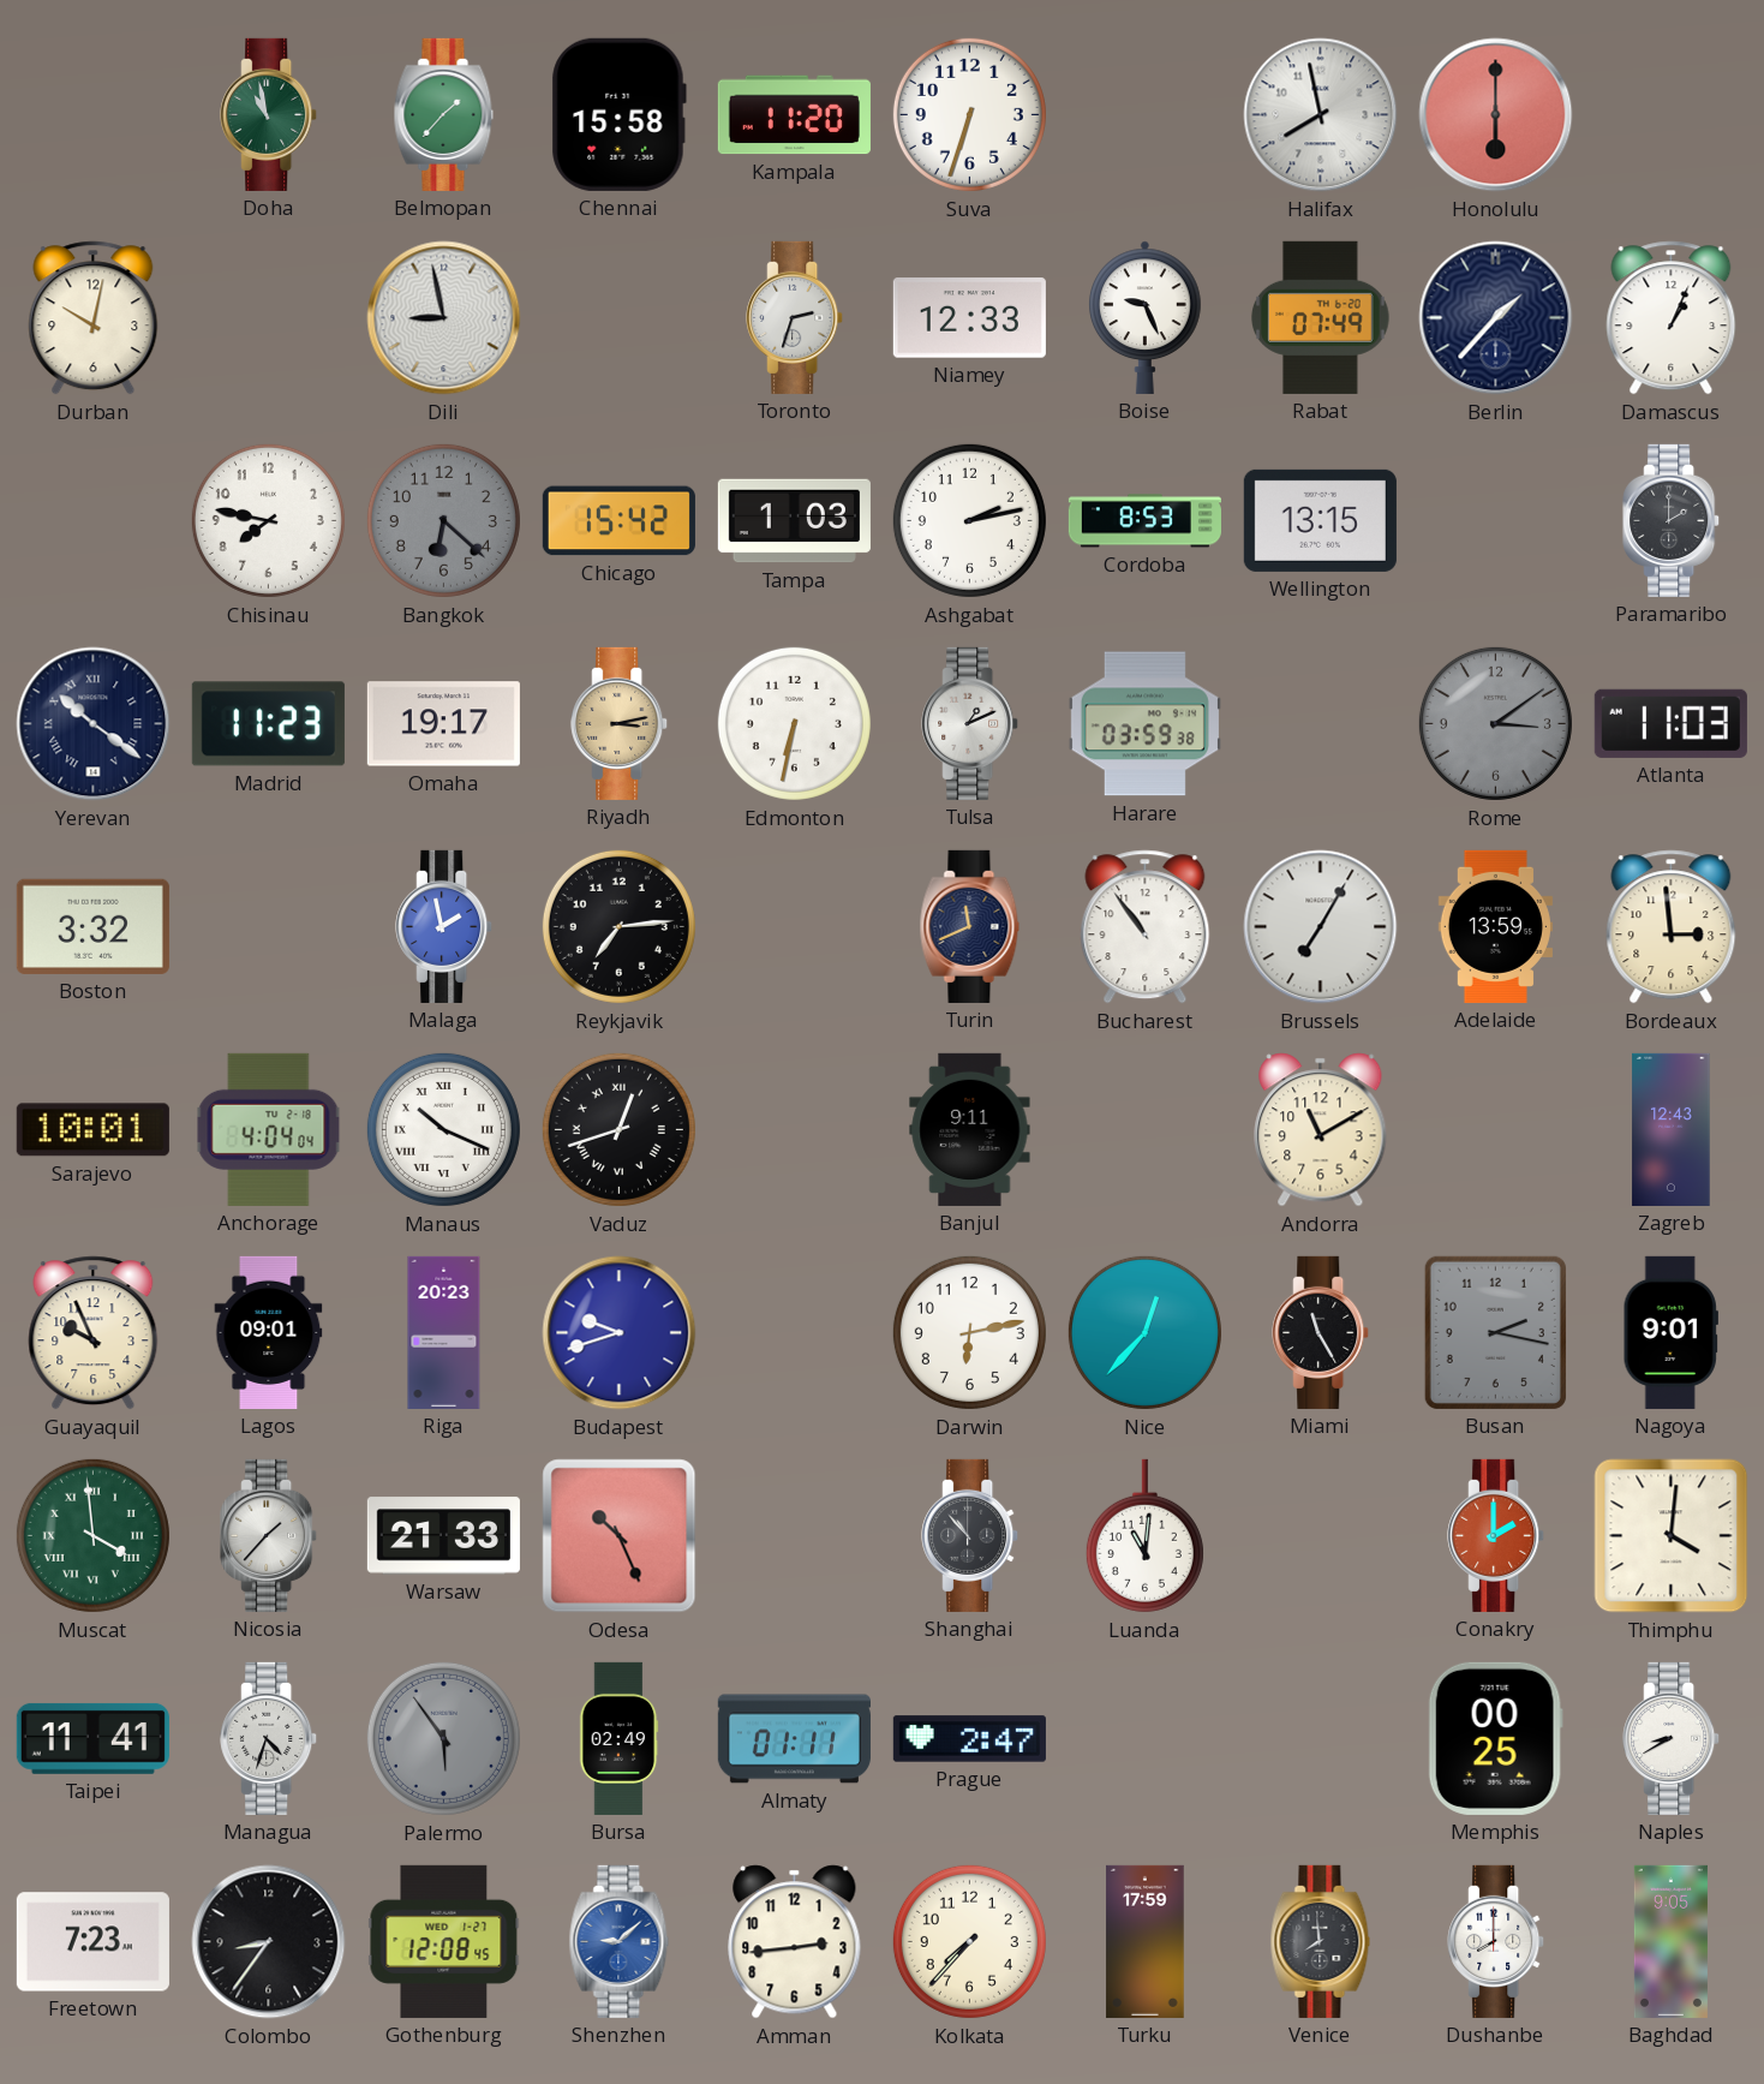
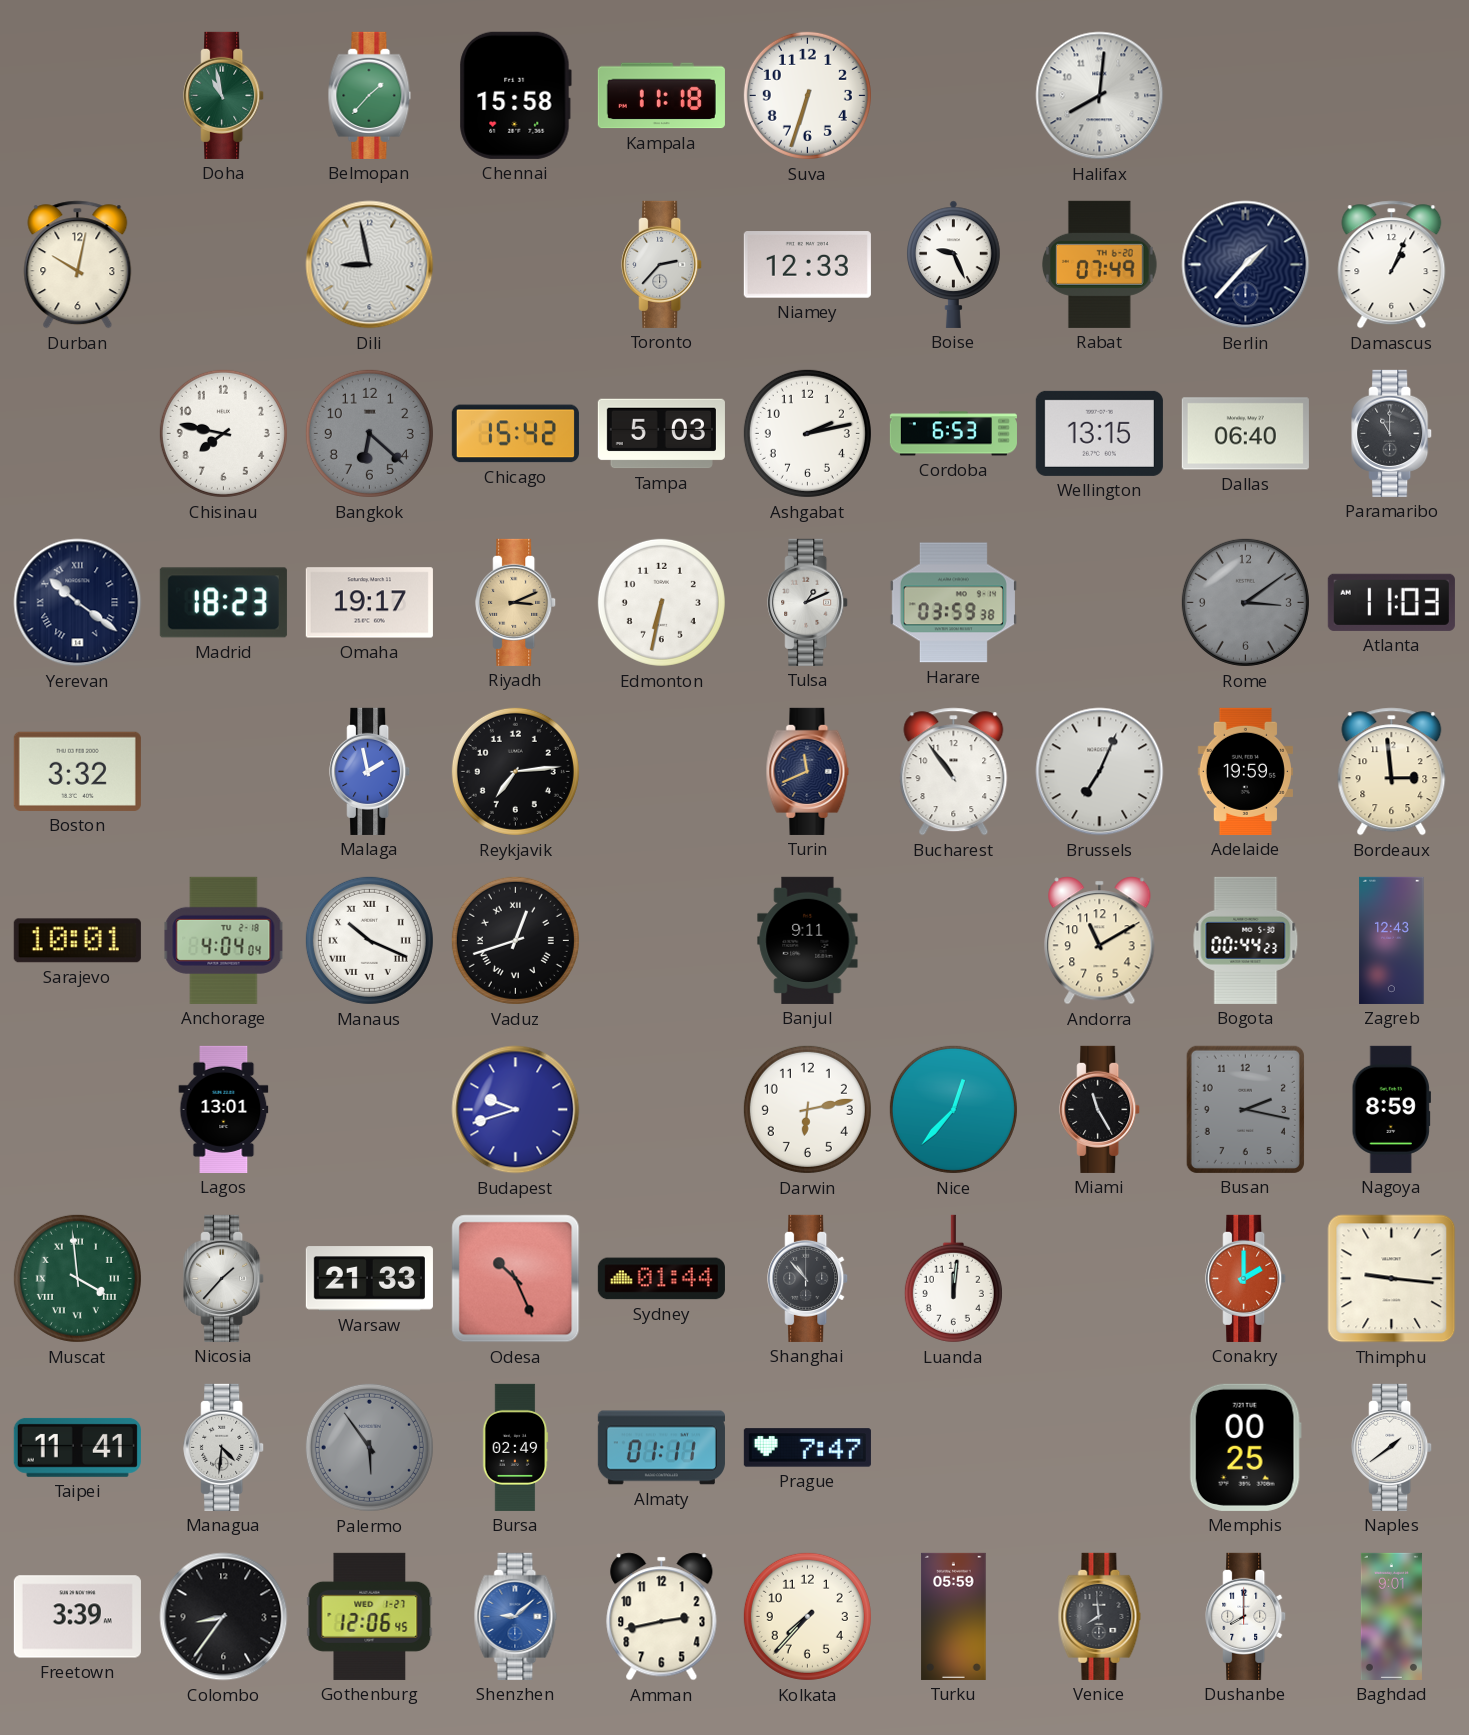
Kampala: 11:20 -> 11:18
Halifax: 7:58 -> 8:01
Honolulu: 6:00 -> none
Toronto: 2:33 -> 2:37
Tampa: 1:03 -> 5:03
Cordoba: 8:53 -> 6:53
Dallas: none -> 06:40
Paramaribo: 2:00 -> 11:00
Madrid: 11:23 -> 18:23
Riyadh: 3:13 -> 3:11
Brussels: 7:05 -> 7:04
Adelaide: 13:59 -> 19:59
Bogota: none -> 00:44
Guayaquil: 9:56 -> none
Lagos: 09:01 -> 13:01
Riga: 20:23 -> none
Nagoya: 9:01 -> 8:59
Sydney: none -> 01:44
Luanda: 11:01 -> 12:01
Thimphu: 4:01 -> 9:16
Managua: 4:33 -> 4:31
Prague: 2:47 -> 7:47
Naples: 8:40 -> 1:39
Freetown: 7:23 -> 3:39
Gothenburg: 12:08 -> 12:06
Amman: 2:44 -> 2:43
Turku: 17:59 -> 05:59
Baghdad: 9:05 -> 9:01
